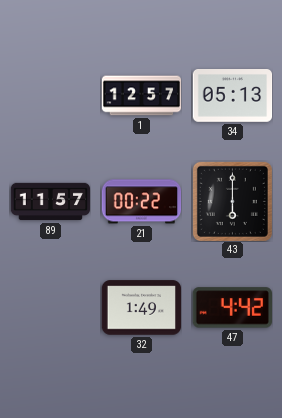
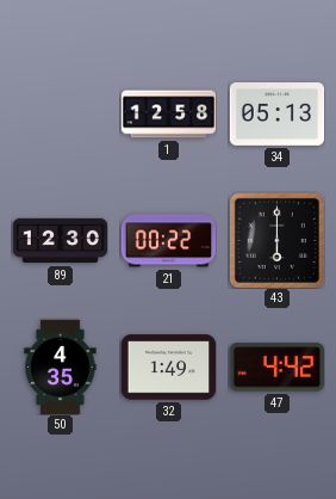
1: 12:57 -> 12:58
89: 11:57 -> 12:30
50: none -> 4:35
